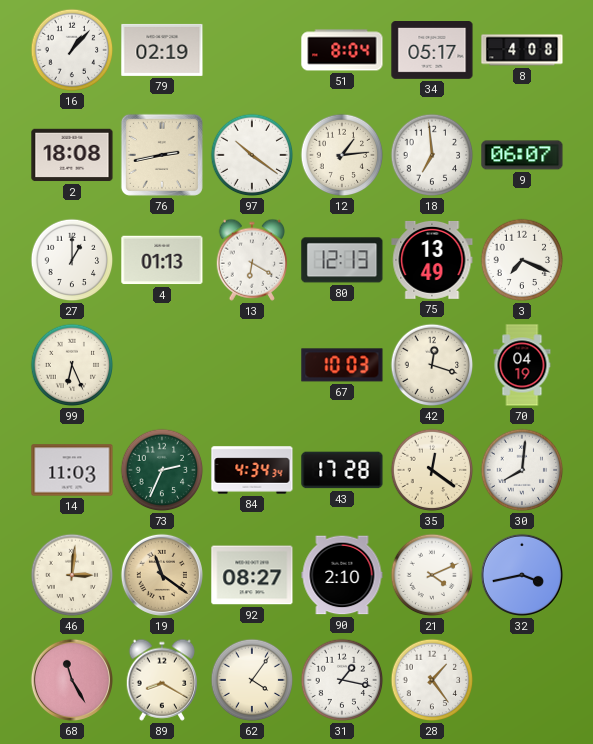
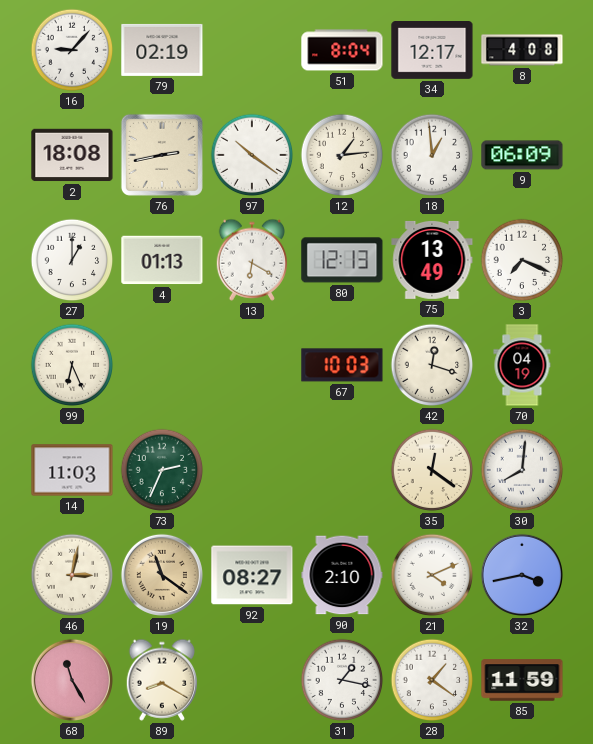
16: 1:07 -> 9:07
34: 05:17 -> 12:17
18: 6:59 -> 12:59
9: 06:07 -> 06:09
84: 4:34 -> none
43: 17:28 -> none
46: 3:01 -> 3:02
62: 4:06 -> none
28: 1:24 -> 1:21
85: none -> 11:59
